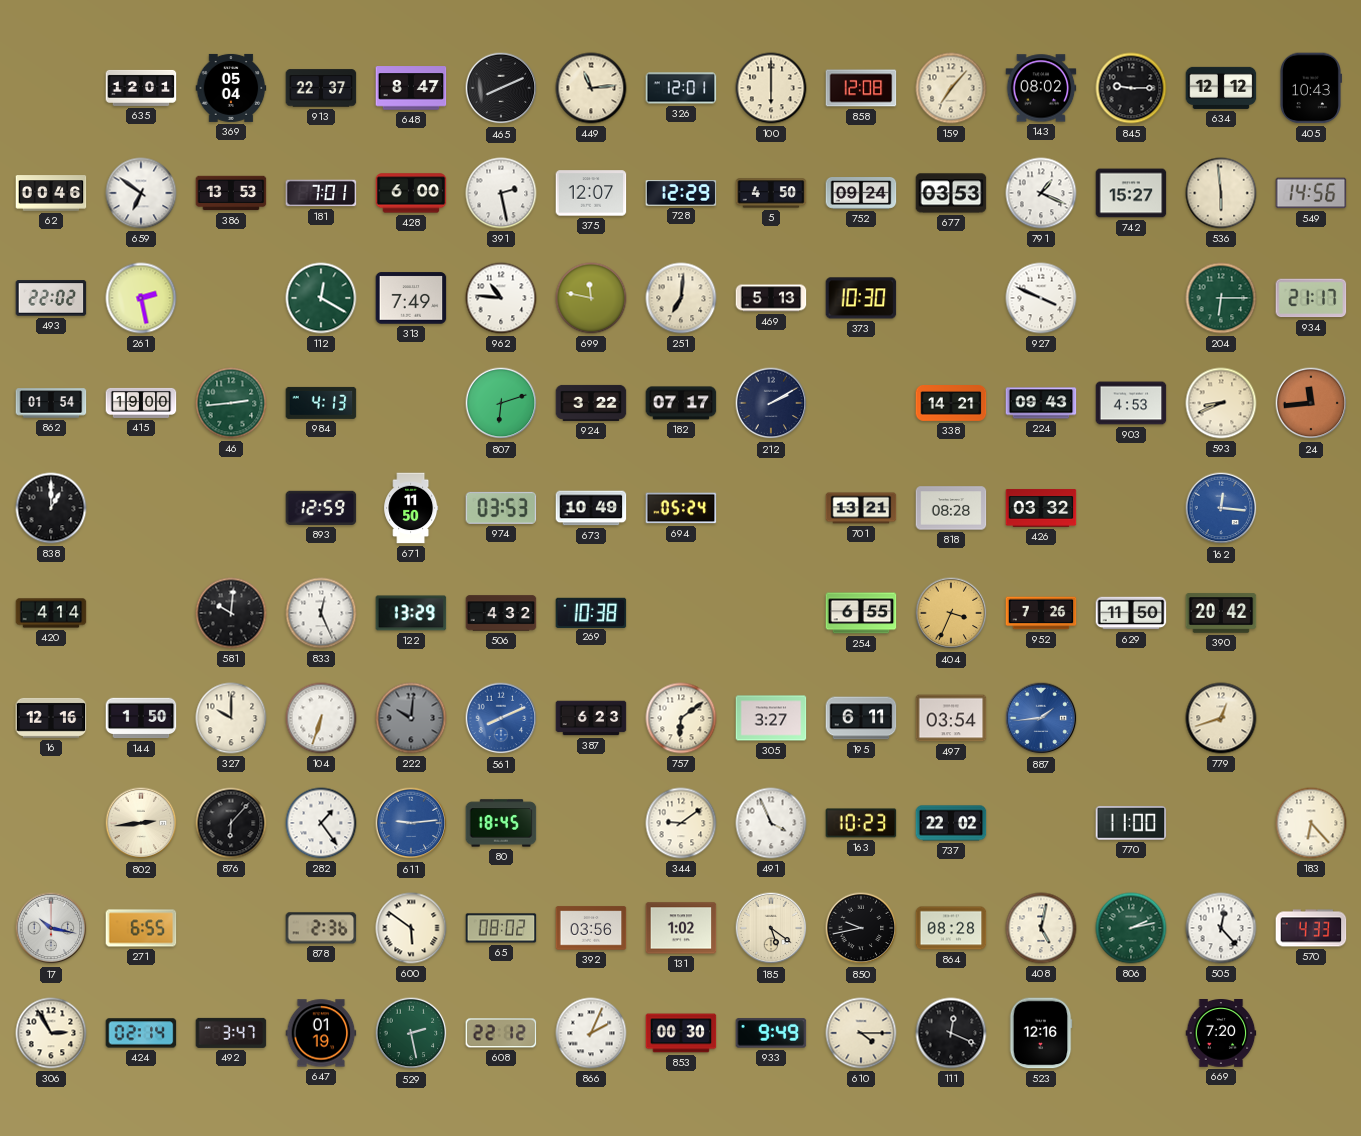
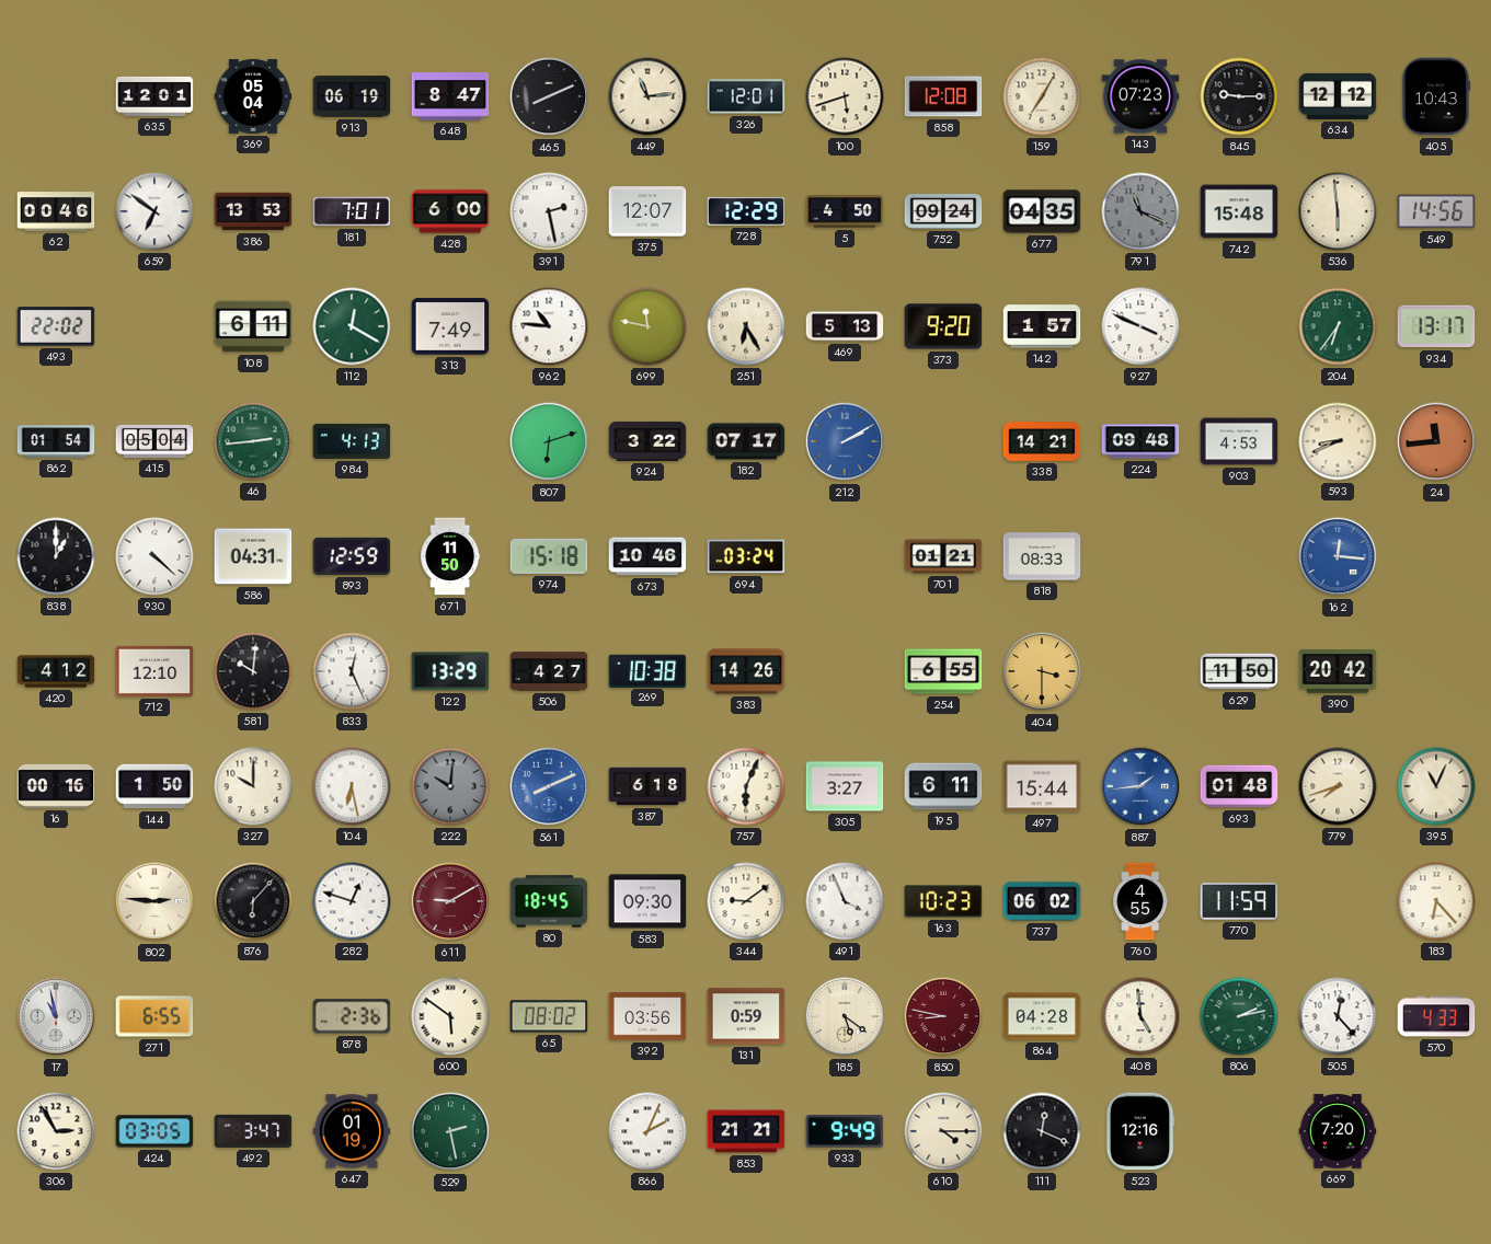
913: 22:37 -> 06:19
100: 6:00 -> 5:42
159: 7:07 -> 7:05
143: 08:02 -> 07:23
677: 03:53 -> 04:35
791: 1:19 -> 11:19
791 dial: white -> grey
742: 15:27 -> 15:48
261: 2:28 -> none
108: none -> 6:11
251: 7:01 -> 6:25
373: 10:30 -> 9:20
142: none -> 1:57
204: 6:15 -> 6:36
934: 21:17 -> 13:17
415: 19:00 -> 05:04
212 dial: navy -> blue
224: 09:43 -> 09:48
930: none -> 4:22
586: none -> 04:31
974: 03:53 -> 15:18
673: 10:49 -> 10:46
694: 05:24 -> 03:24
701: 13:21 -> 01:21
818: 08:28 -> 08:33
426: 03:32 -> none
420: 4:14 -> 4:12
712: none -> 12:10
506: 4:32 -> 4:27
383: none -> 14:26
404: 3:34 -> 3:30
952: 7:26 -> none
16: 12:16 -> 00:16
104: 6:33 -> 6:28
387: 6:23 -> 6:18
757: 6:09 -> 6:04
497: 03:54 -> 15:44
693: none -> 01:48
779: 12:42 -> 7:42
395: none -> 11:04
802: 2:44 -> 2:46
282: 1:24 -> 12:48
611: 9:14 -> 9:10
611 dial: blue -> burgundy
583: none -> 09:30
737: 22:02 -> 06:02
760: none -> 4:55
770: 11:00 -> 11:59
17: 10:17 -> 10:58
131: 1:02 -> 0:59
850: 9:43 -> 8:47
850 dial: black -> burgundy
864: 08:28 -> 04:28
408: 5:02 -> 4:59
424: 02:14 -> 03:05
608: 22:12 -> none
853: 00:30 -> 21:21
